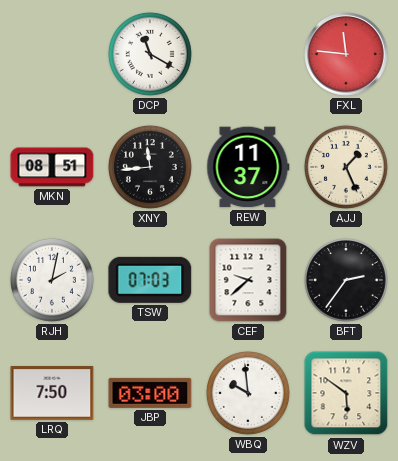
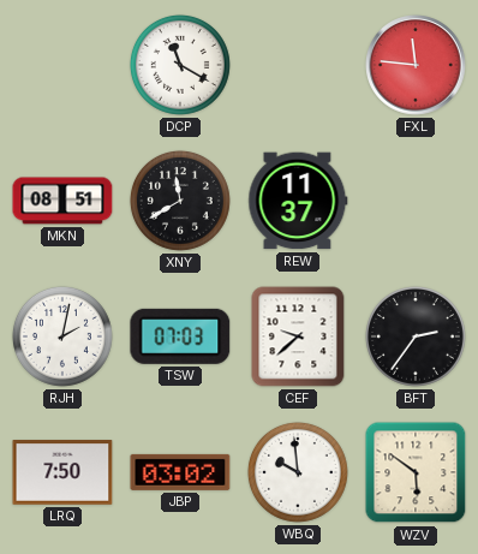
XNY: 11:44 -> 11:40
AJJ: 1:26 -> none
JBP: 03:00 -> 03:02
